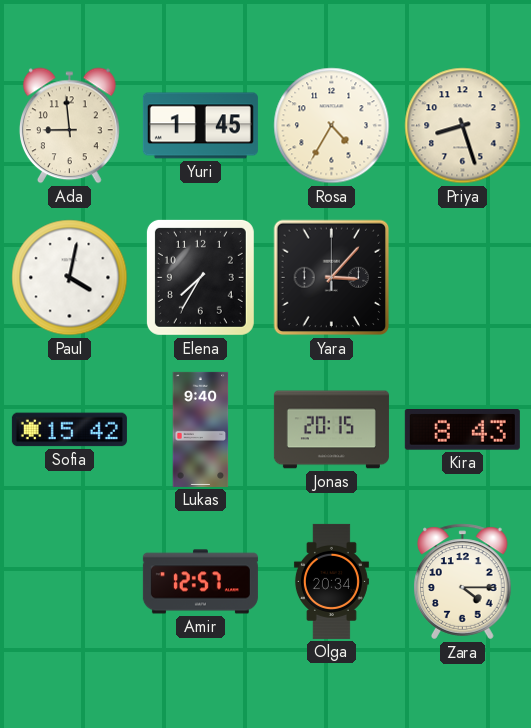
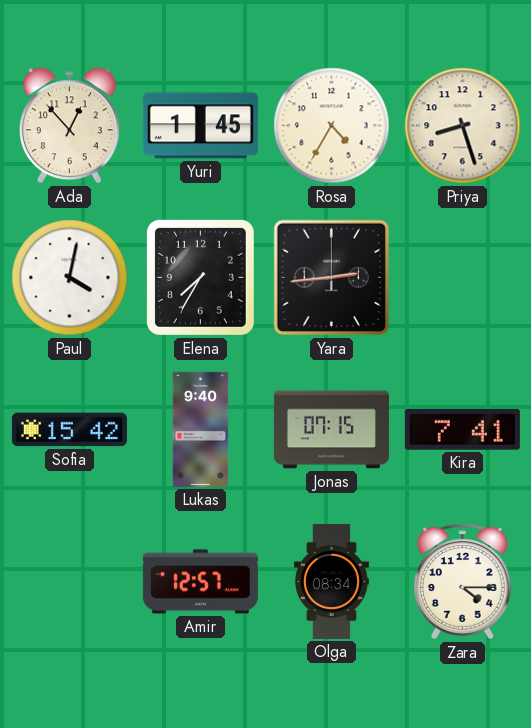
Ada: 8:59 -> 12:53
Yara: 3:07 -> 2:44
Jonas: 20:15 -> 07:15
Kira: 8:43 -> 7:41
Olga: 20:34 -> 08:34
